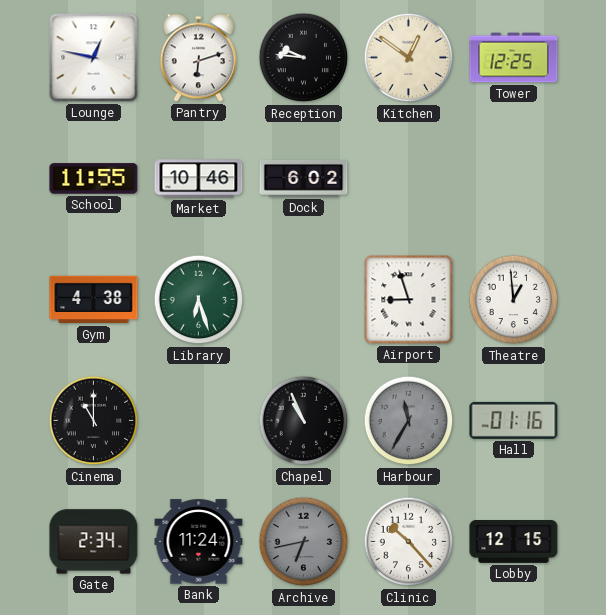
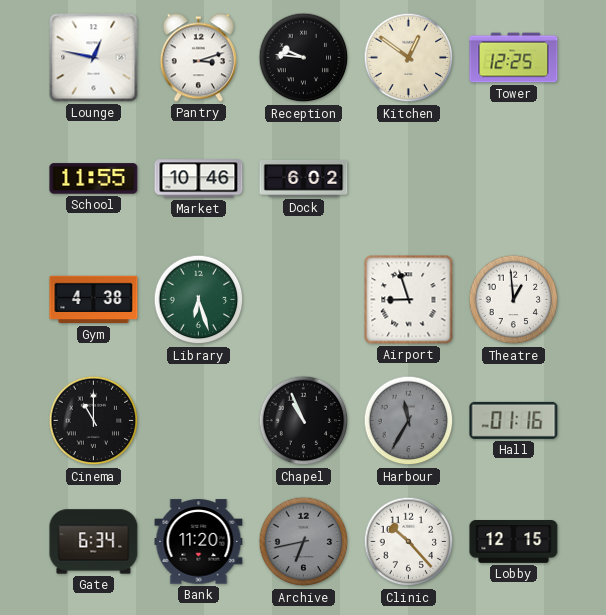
Pantry: 6:12 -> 3:12
Gate: 2:34 -> 6:34
Bank: 11:24 -> 11:20
